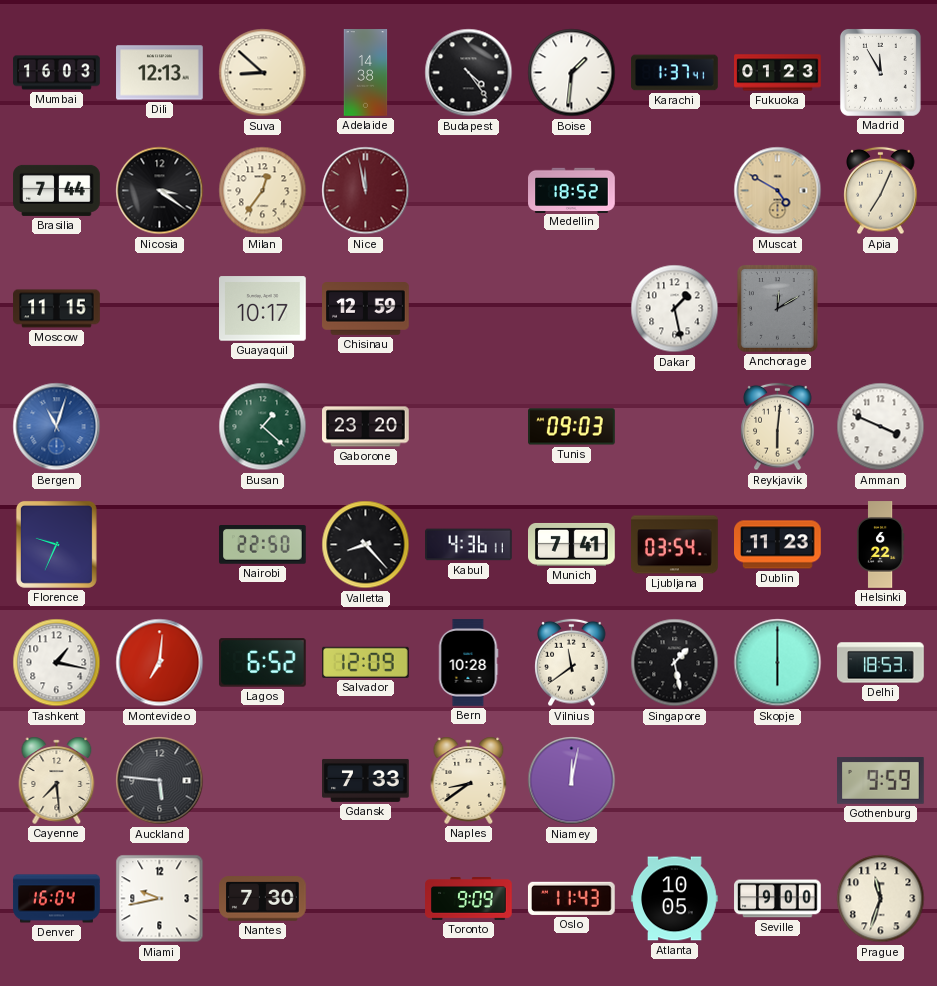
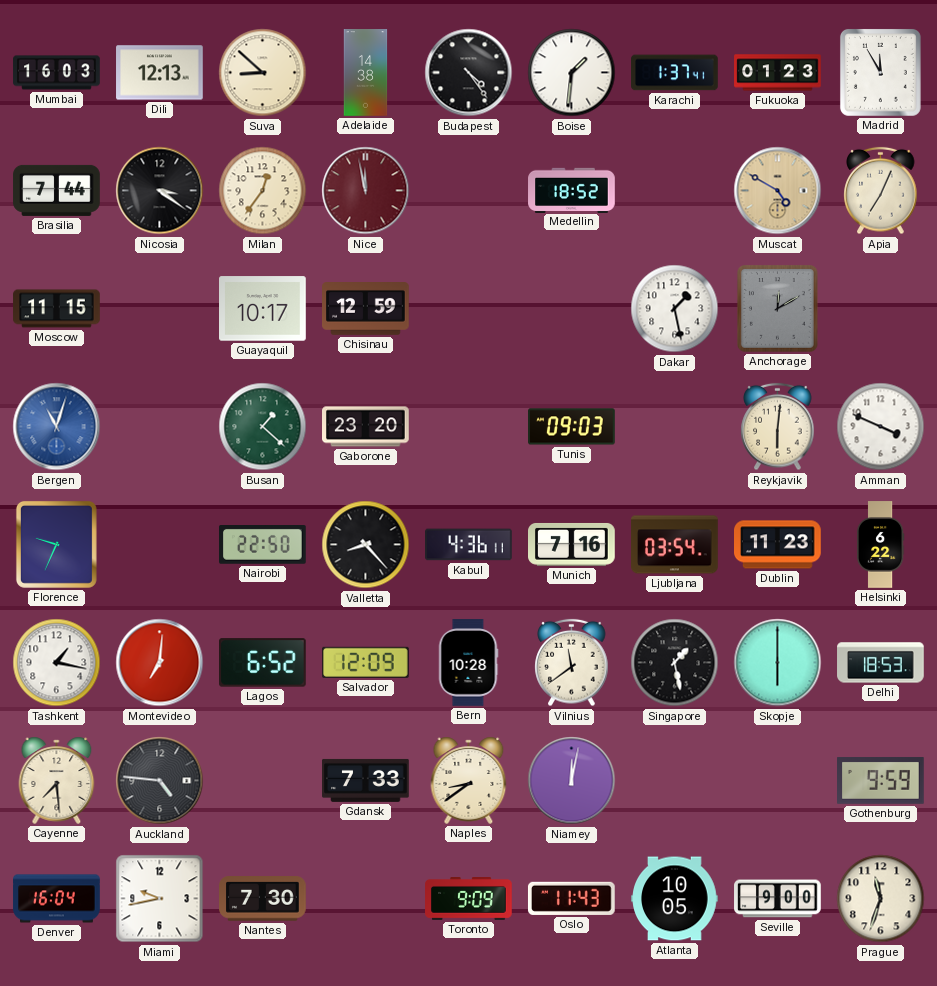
Munich: 7:41 -> 7:16
Auckland: 5:46 -> 4:46
